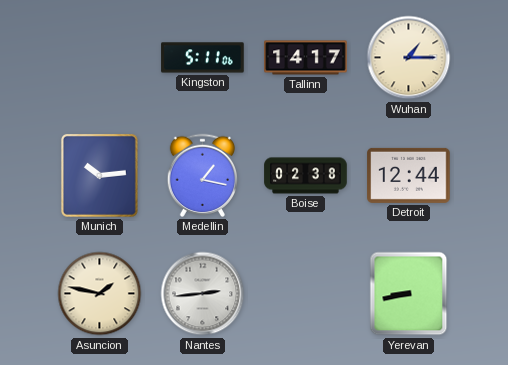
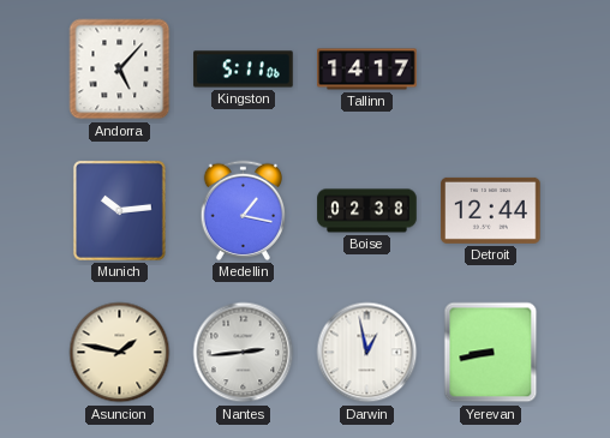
Andorra: none -> 5:07
Wuhan: 1:15 -> none
Darwin: none -> 12:58
